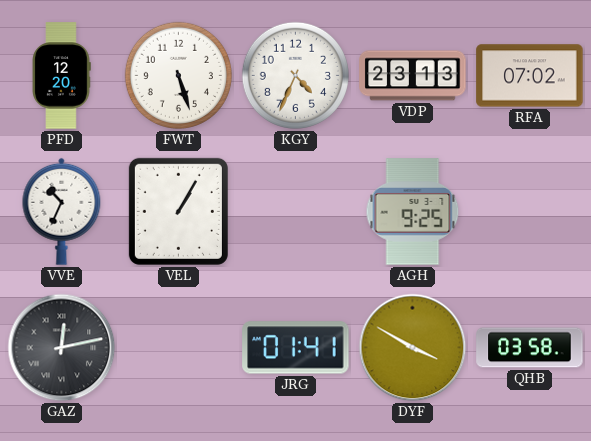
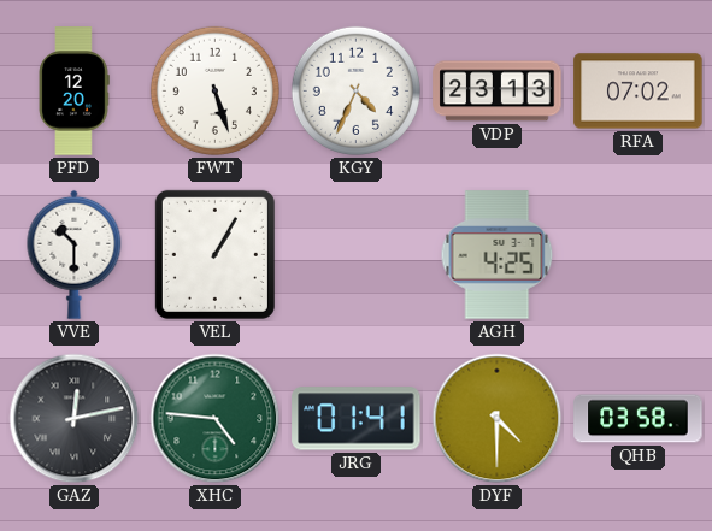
VVE: 10:34 -> 10:30
AGH: 9:25 -> 4:25
XHC: none -> 4:46
DYF: 3:50 -> 4:30
